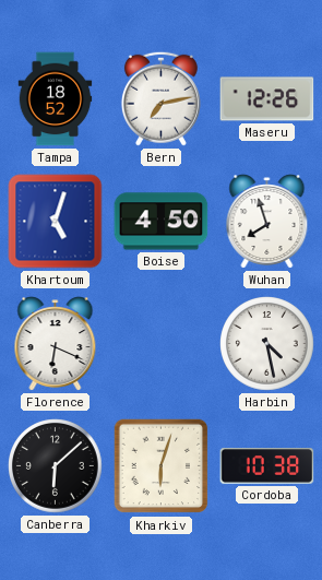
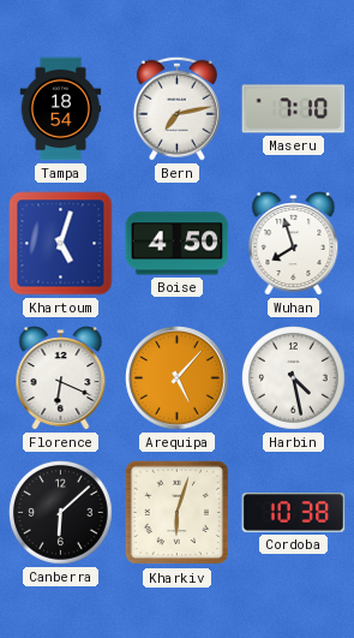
Tampa: 18:52 -> 18:54
Maseru: 12:26 -> 7:10
Arequipa: none -> 5:07
